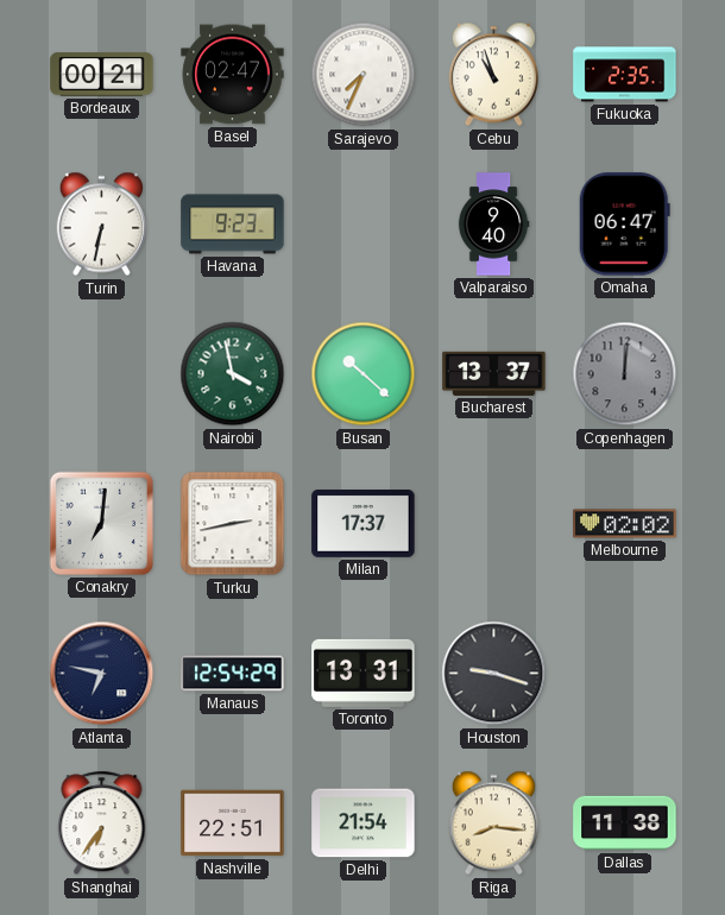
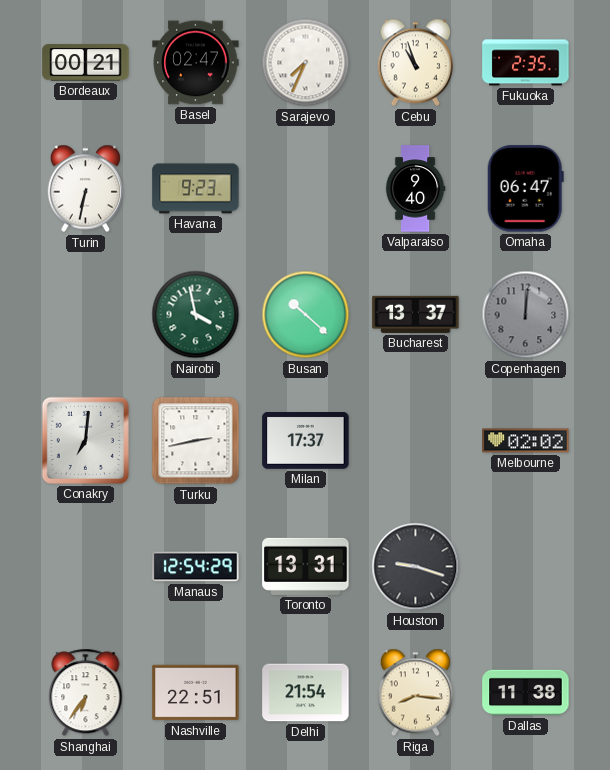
Atlanta: 6:47 -> none
